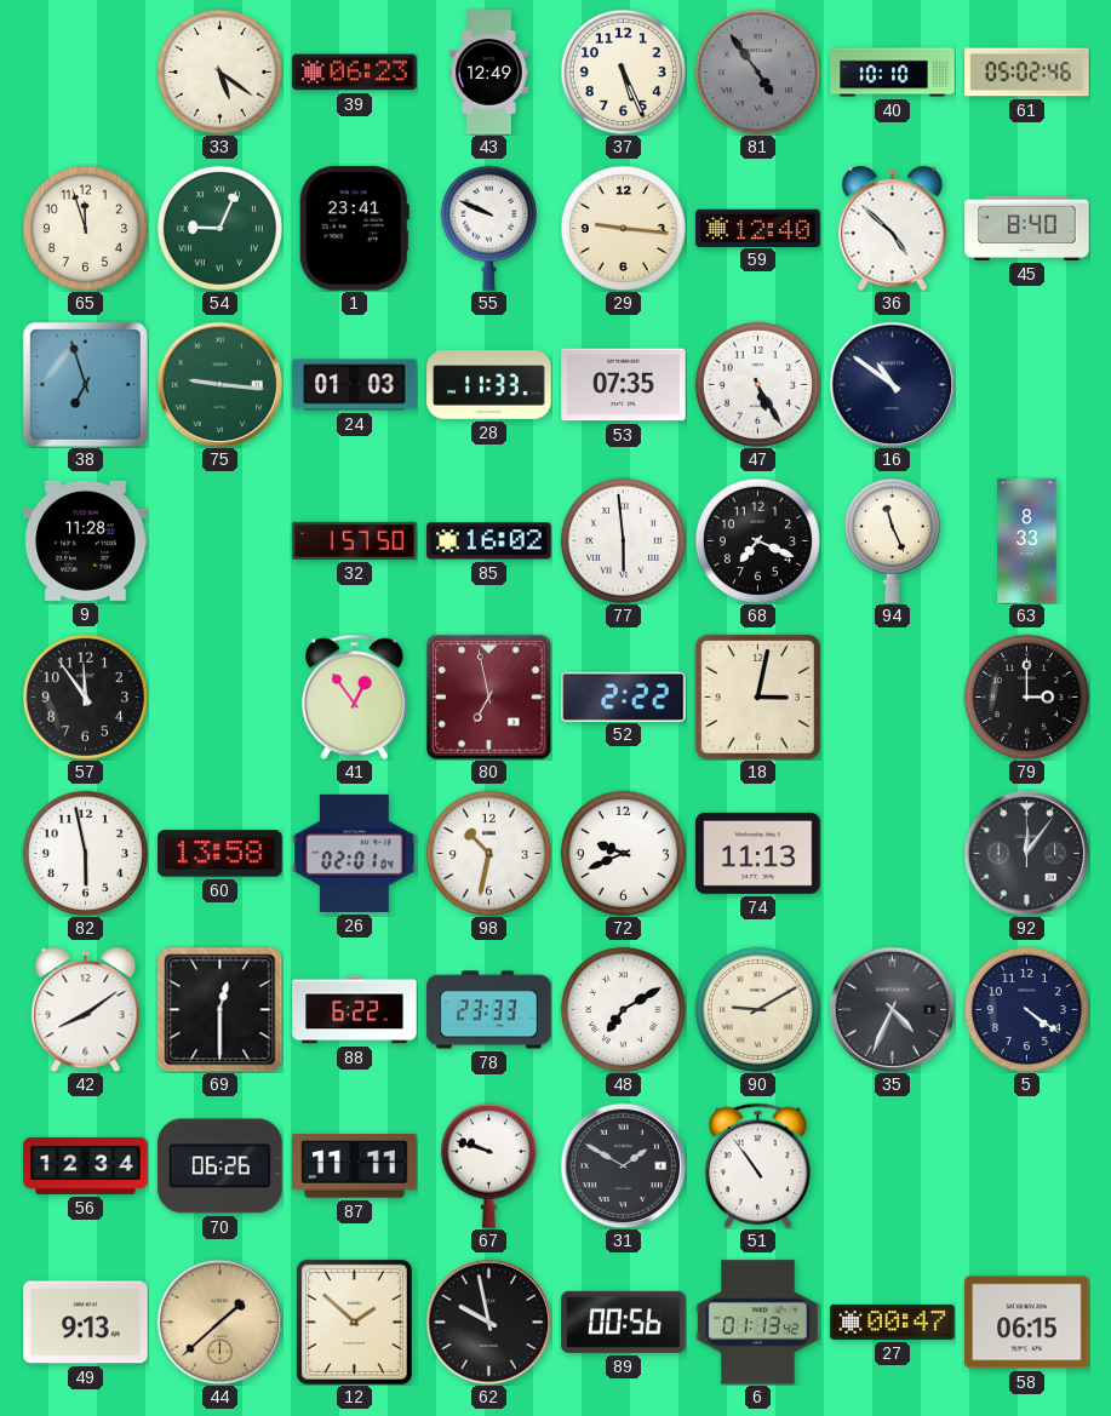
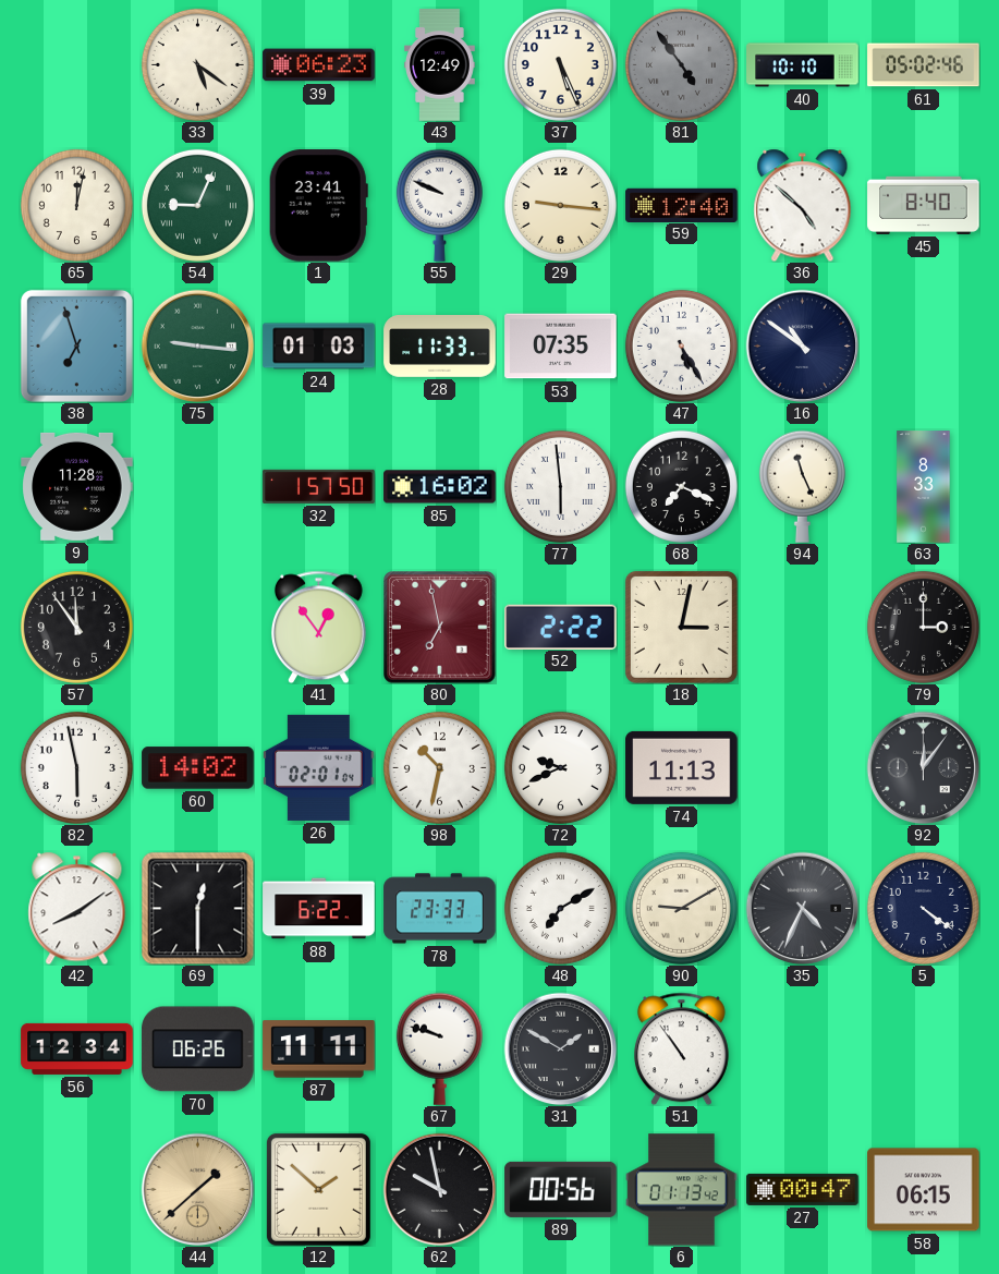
65: 11:57 -> 12:02
60: 13:58 -> 14:02
49: 9:13 -> none
